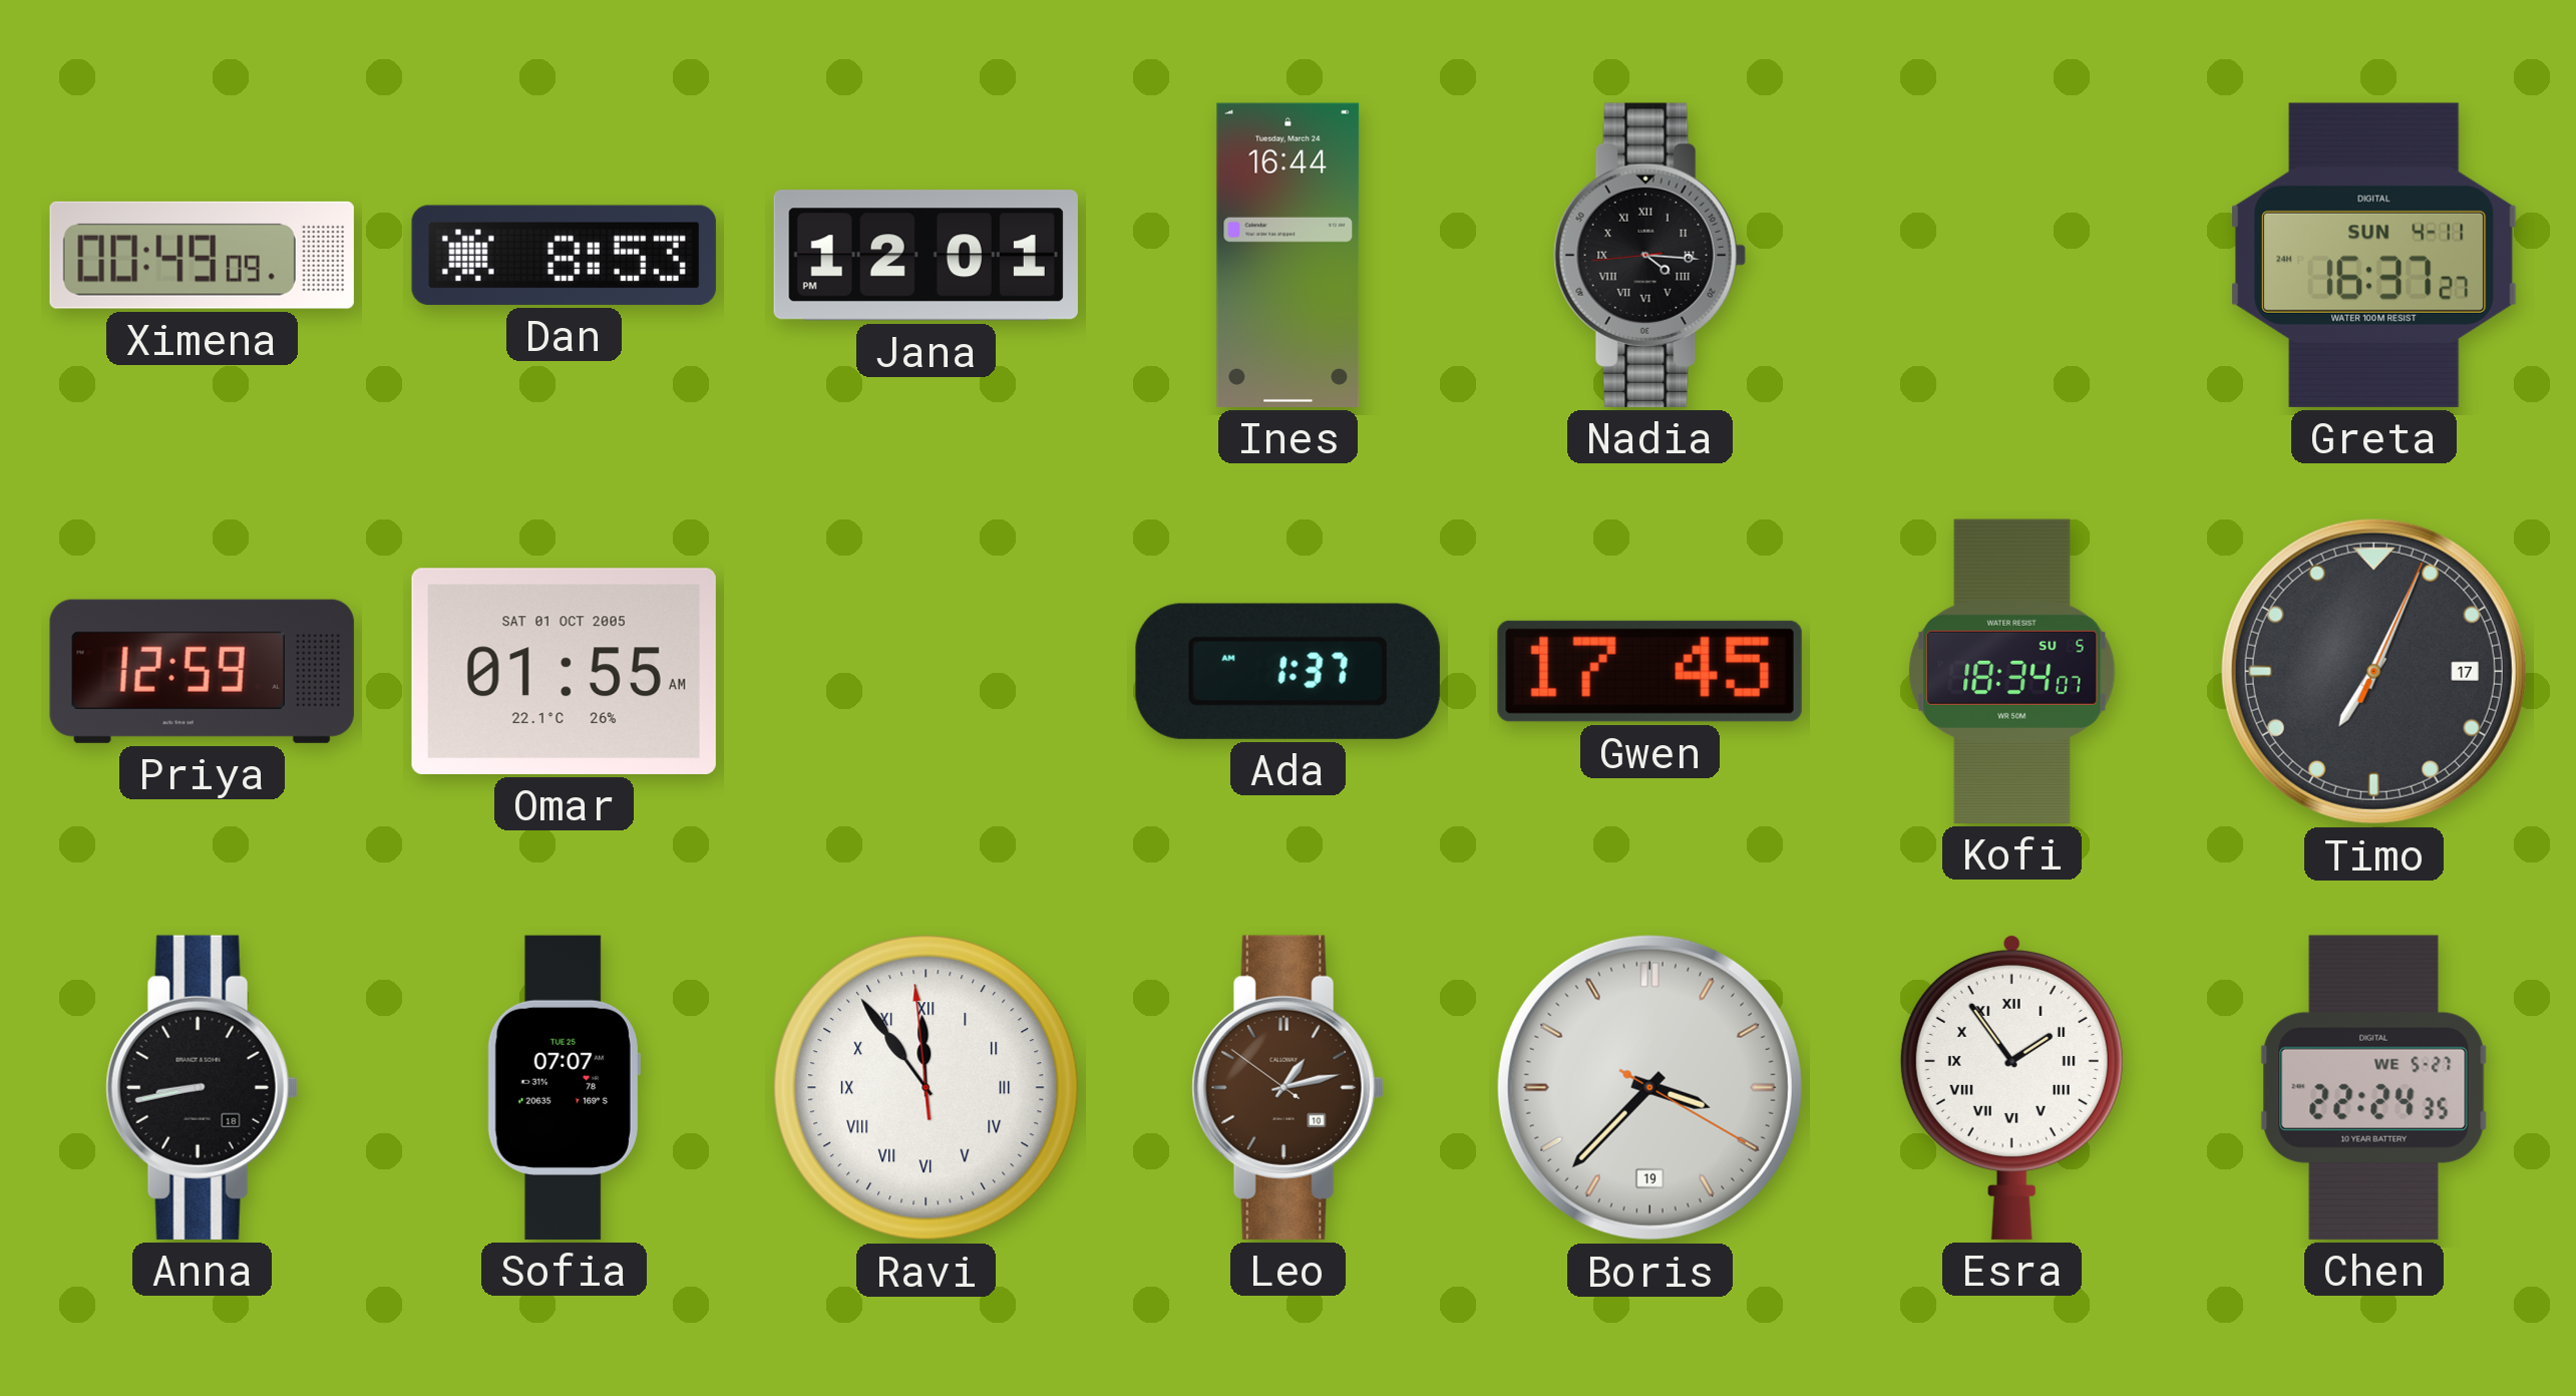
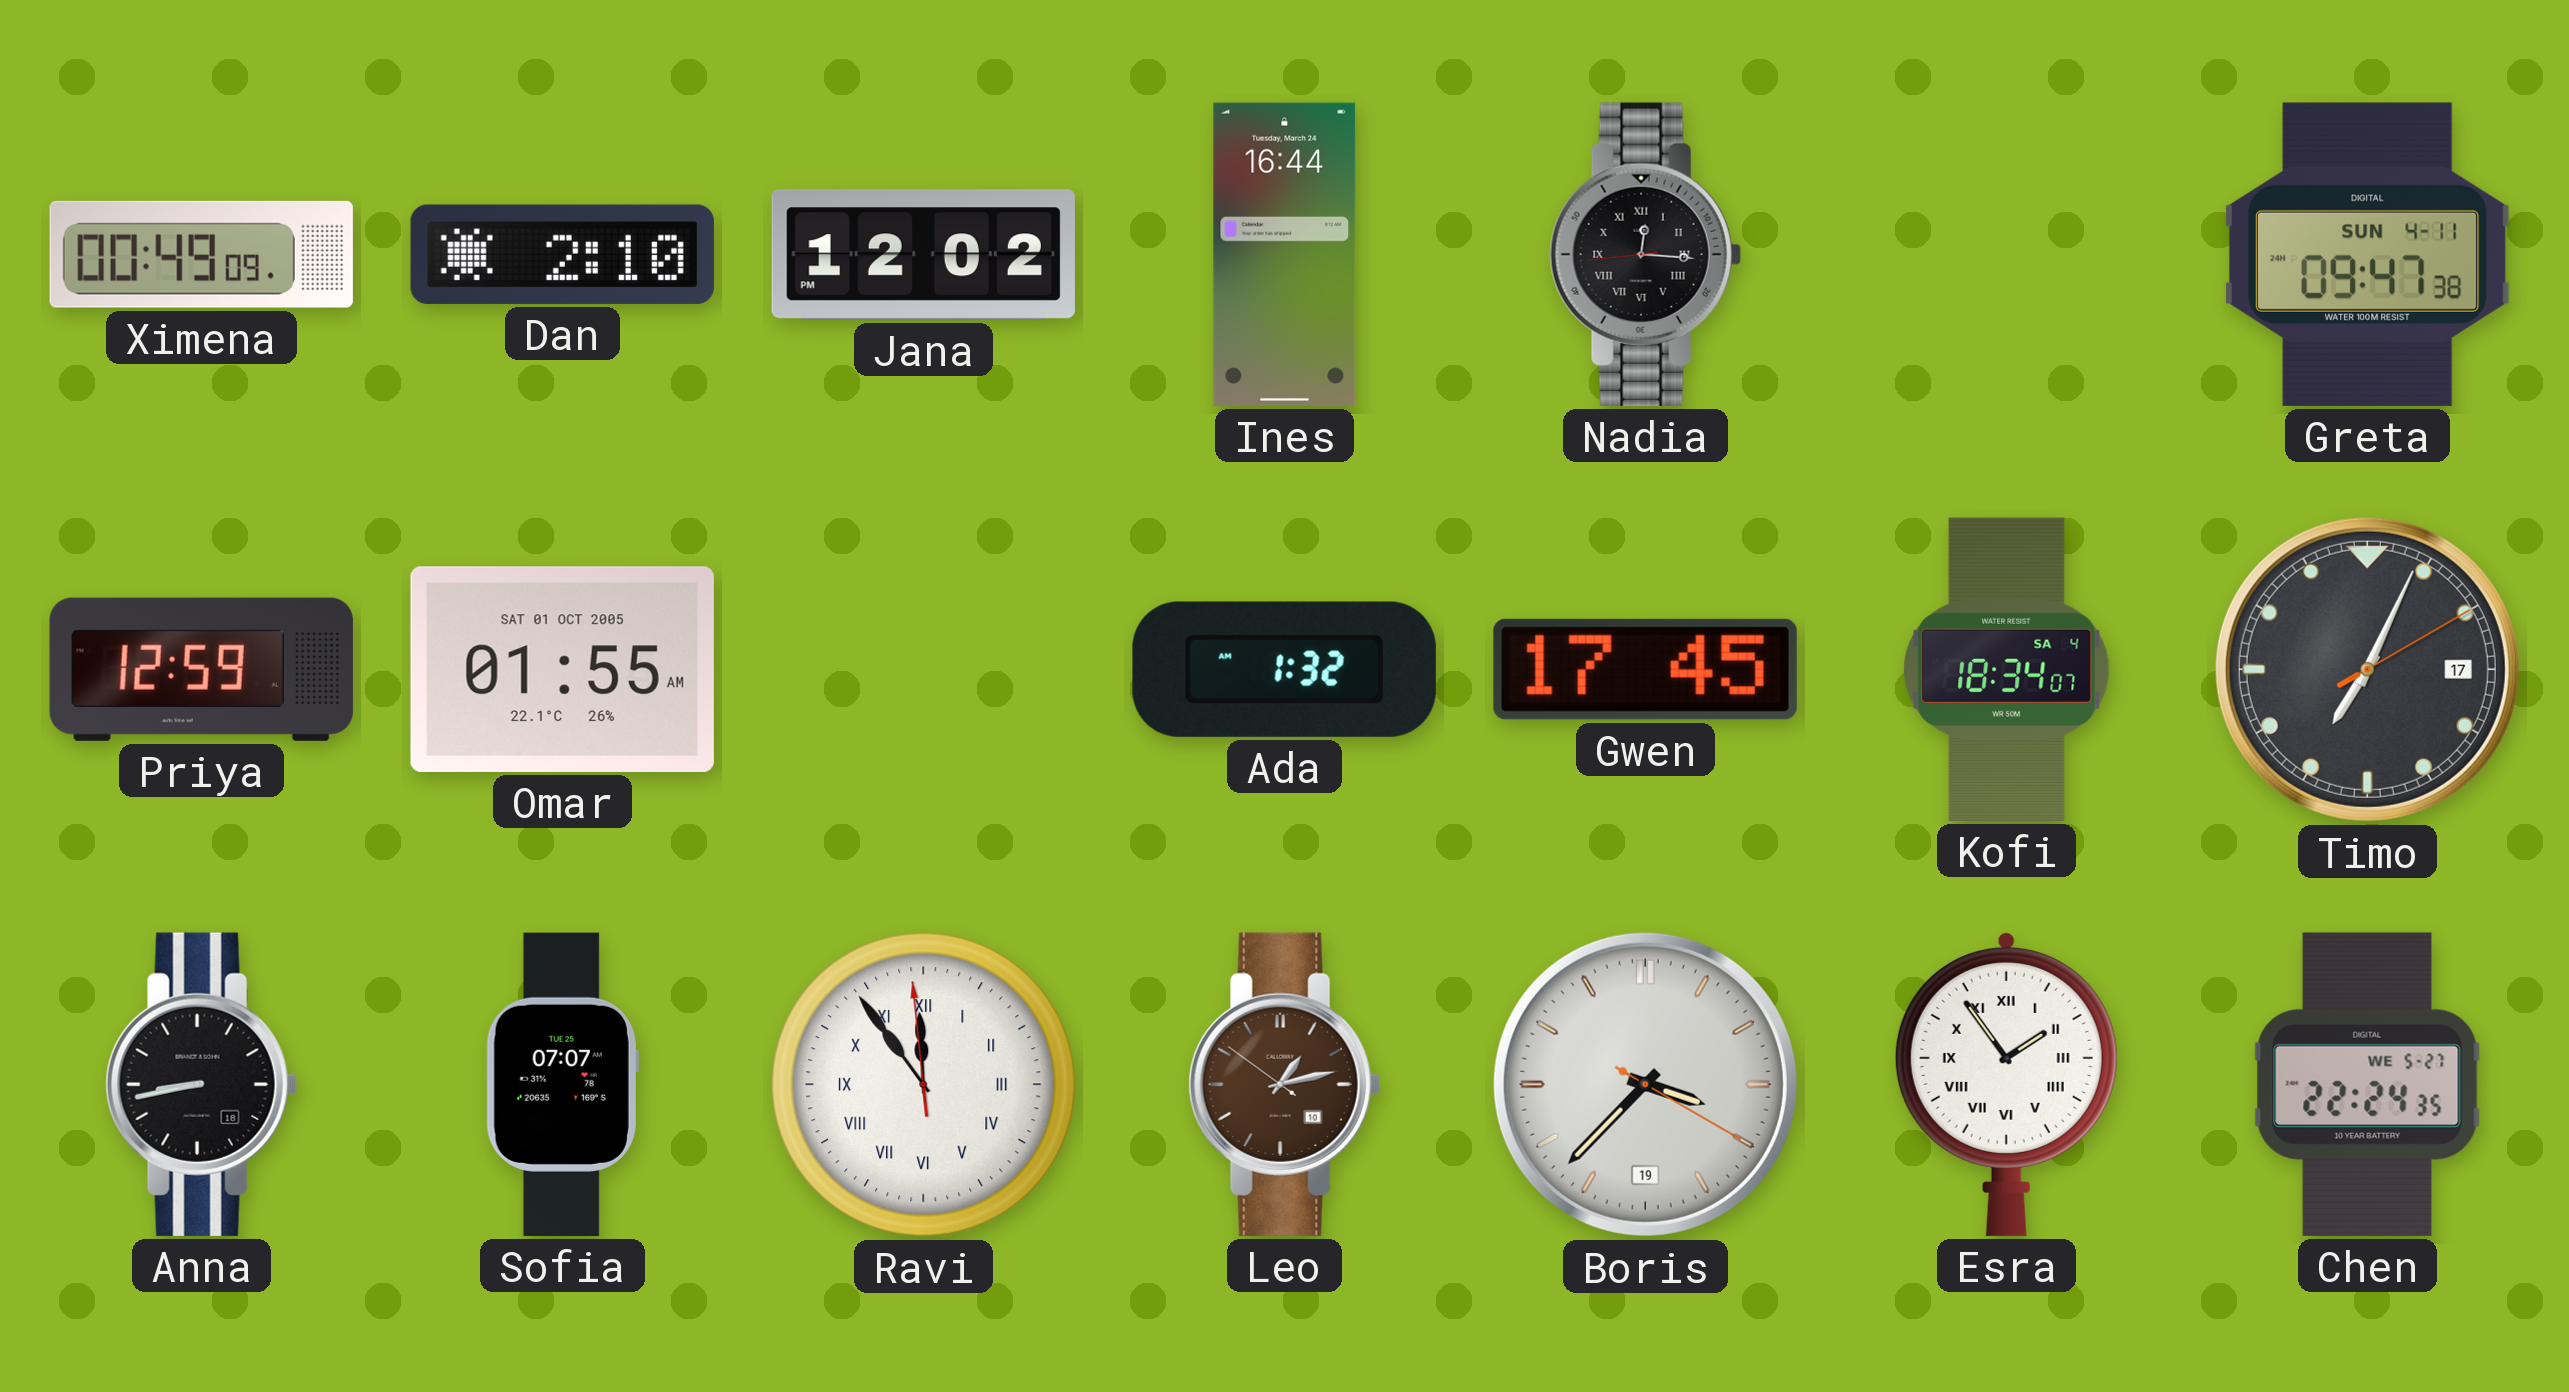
Dan: 8:53 -> 2:10
Jana: 12:01 -> 12:02
Nadia: 4:15 -> 12:15
Greta: 16:37 -> 09:47
Ada: 1:37 -> 1:32
Kofi date: SU 5 -> SA 4
Timo: 7:04:04 -> 7:04:10
